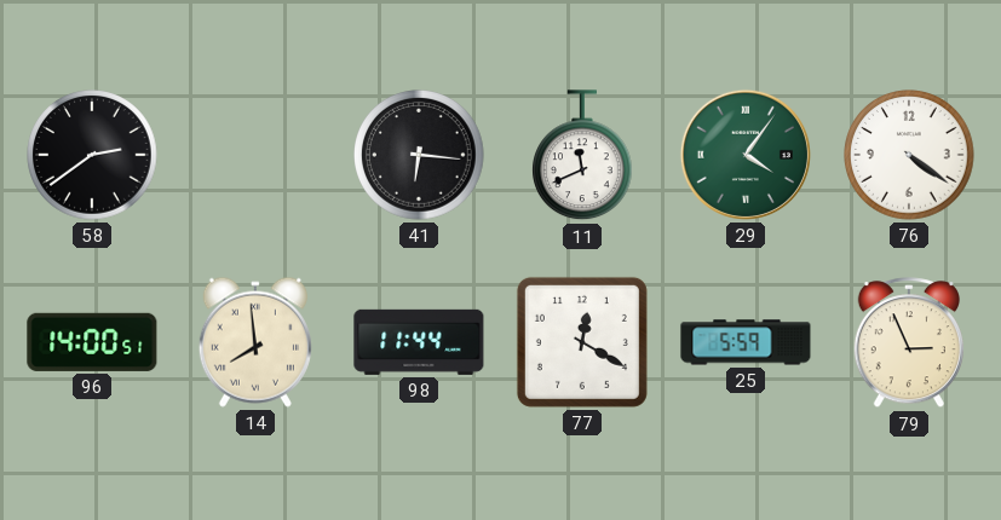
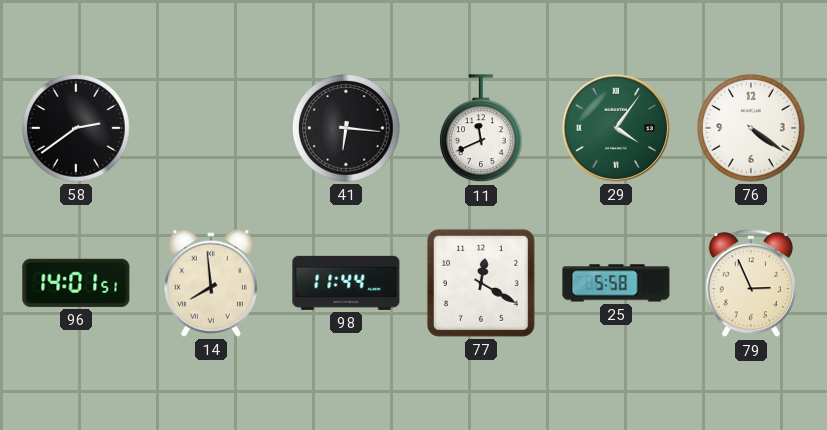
96: 14:00 -> 14:01
25: 5:59 -> 5:58
